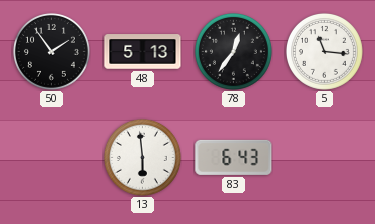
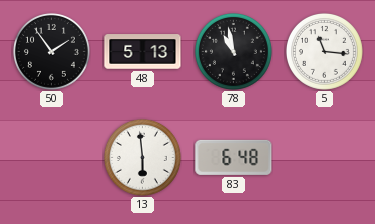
78: 12:36 -> 10:58
83: 6:43 -> 6:48
